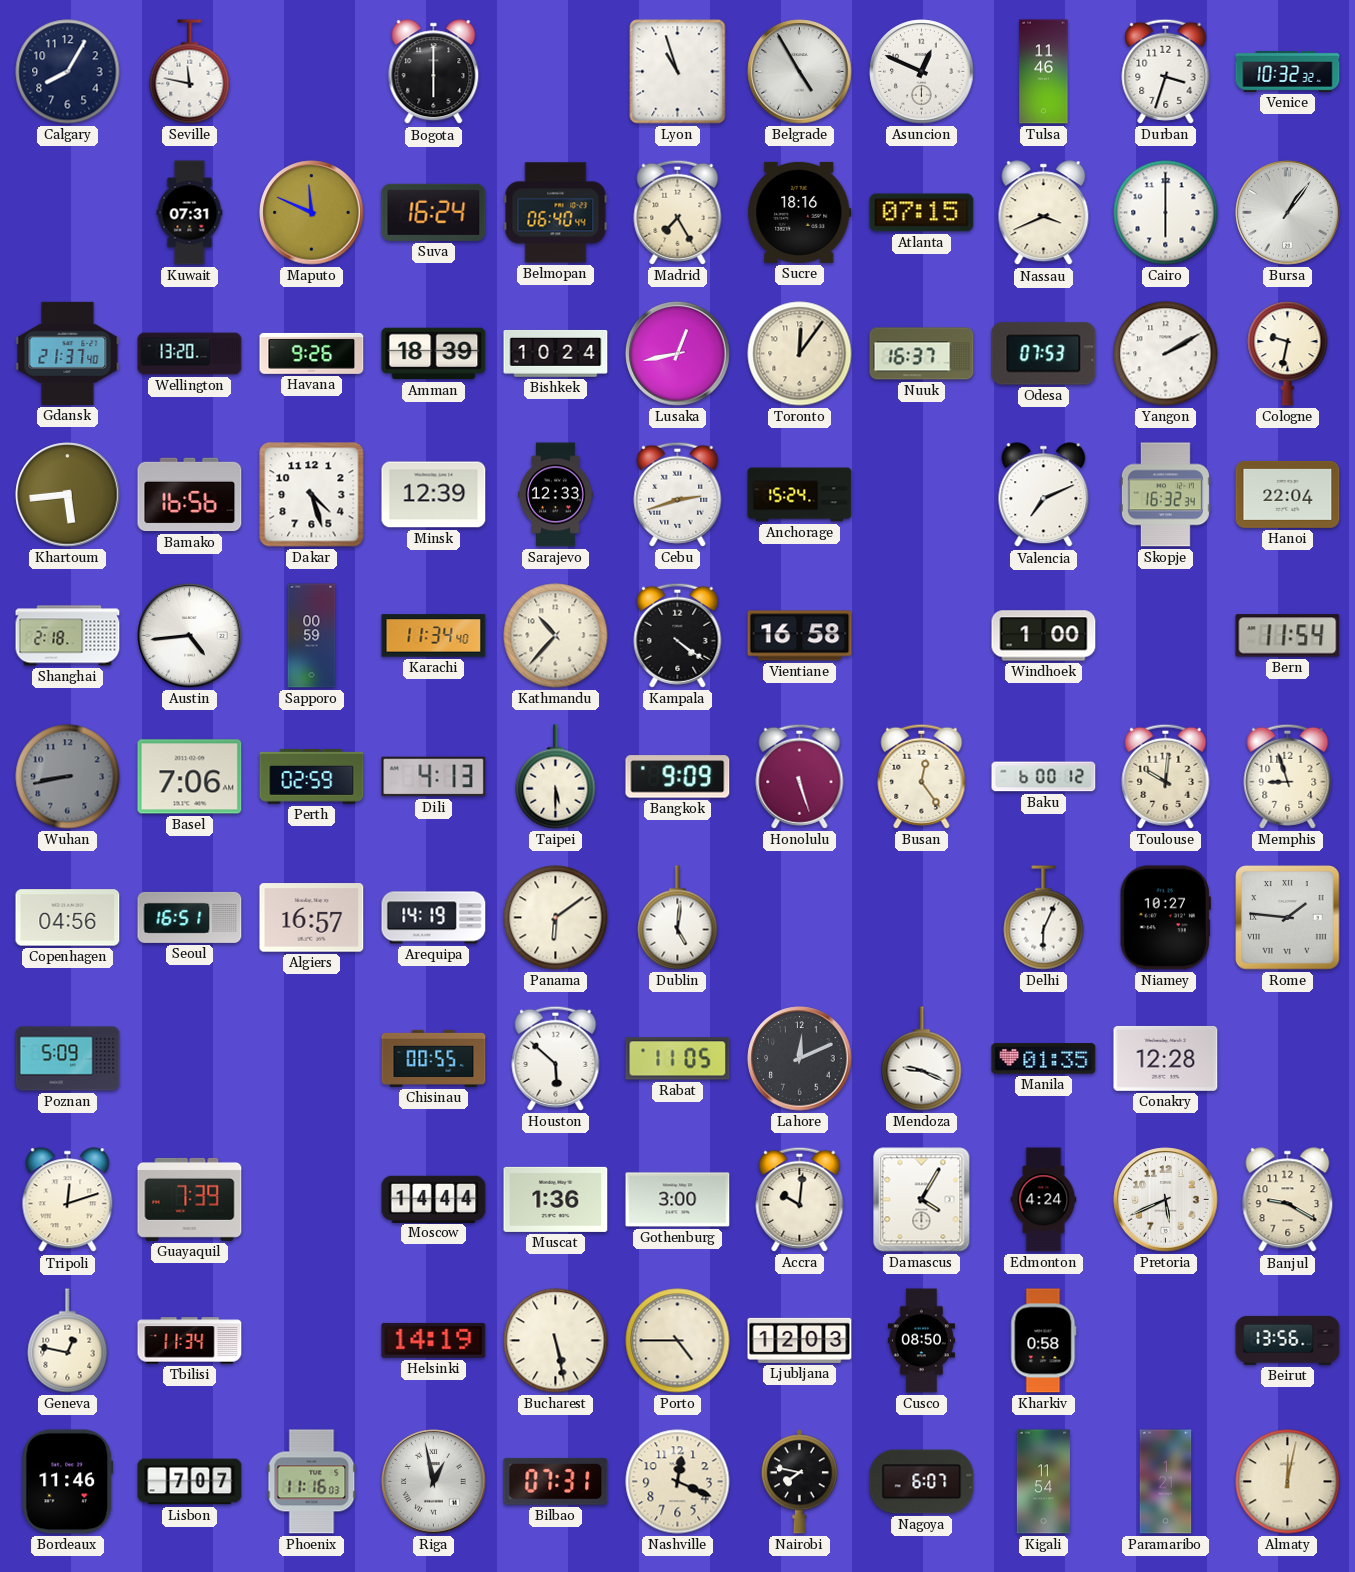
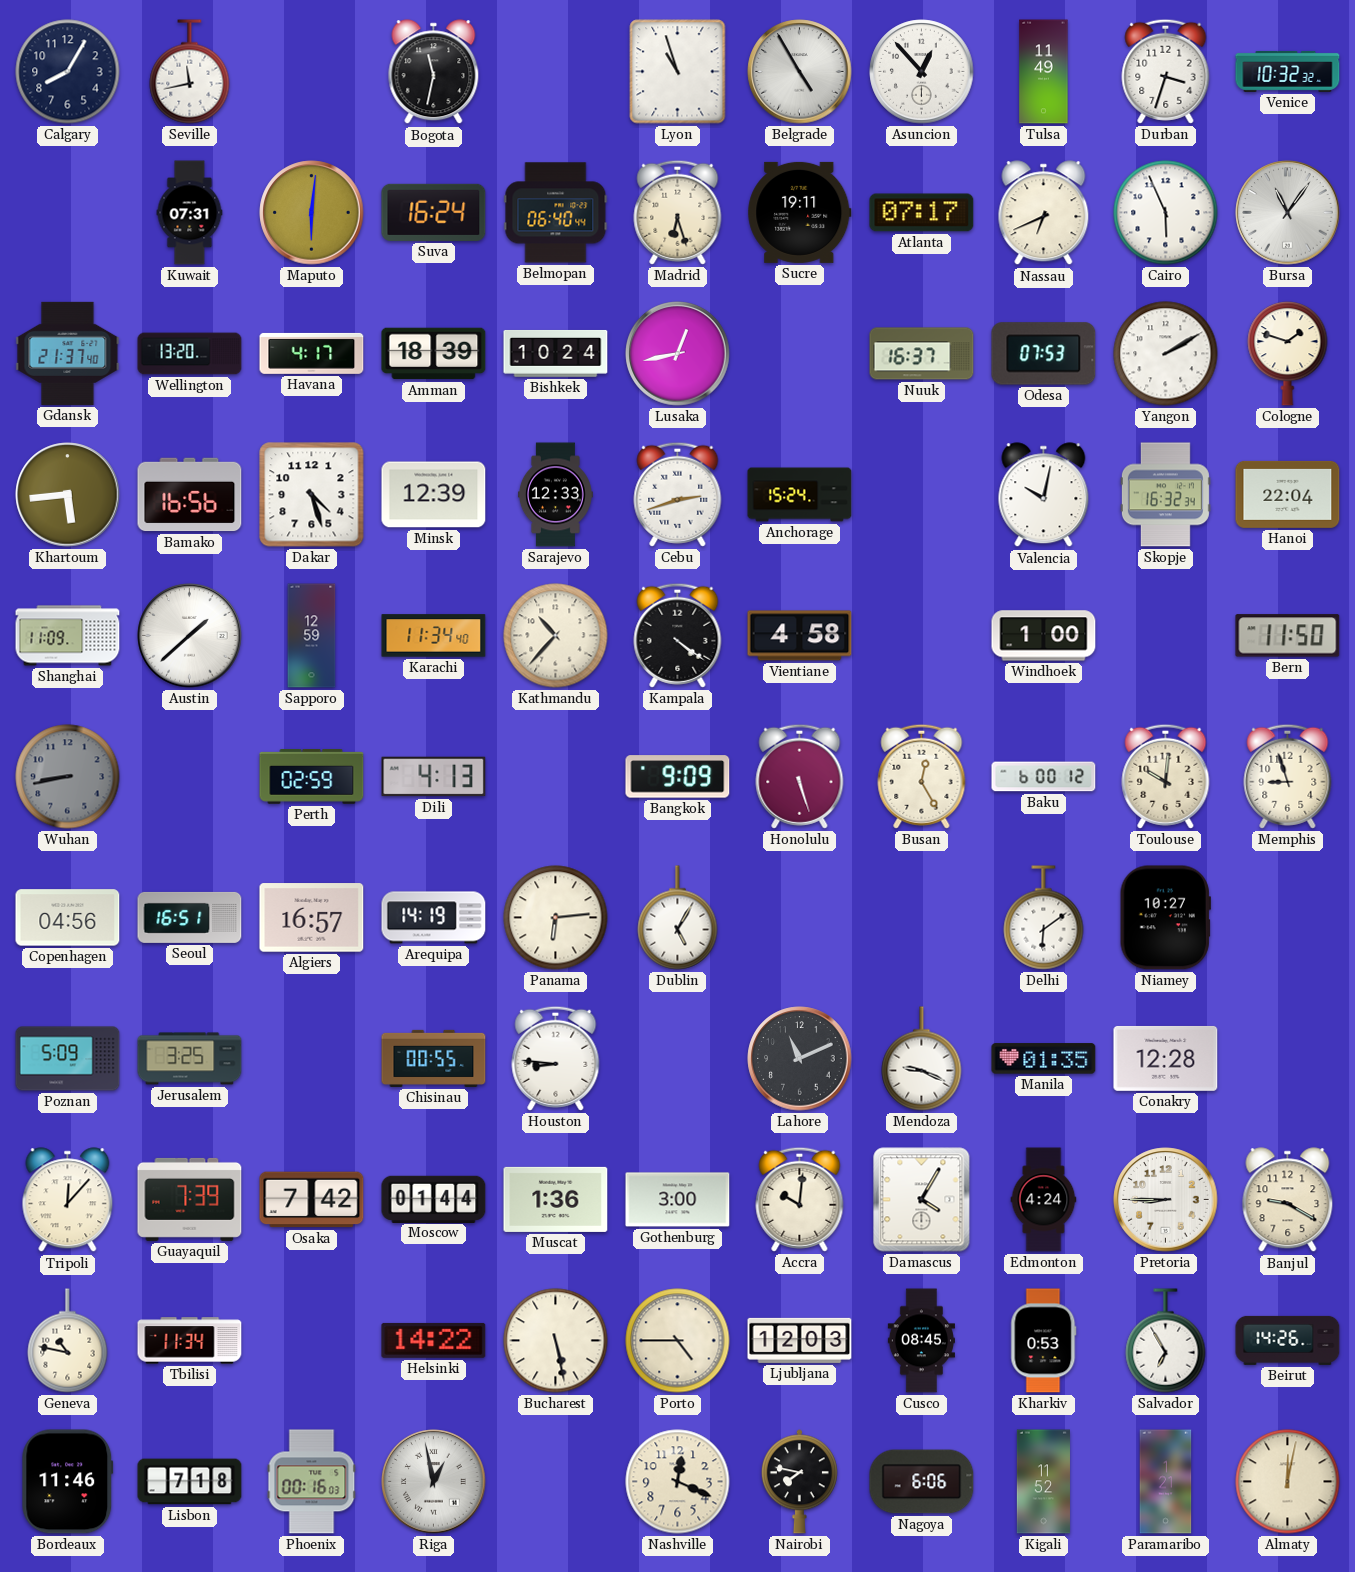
Seville: 11:47 -> 11:43
Bogota: 6:00 -> 11:32
Asuncion: 12:49 -> 12:53
Tulsa: 11:46 -> 11:49
Maputo: 11:49 -> 6:01
Madrid: 7:25 -> 6:27
Sucre: 18:16 -> 19:11
Atlanta: 07:15 -> 07:17
Nassau: 3:41 -> 6:41
Cairo: 6:00 -> 5:56
Bursa: 1:06 -> 11:06
Havana: 9:26 -> 4:17
Toronto: 12:06 -> none
Cologne: 9:32 -> 1:48
Valencia: 7:11 -> 10:02
Shanghai: 2:18 -> 11:09
Austin: 4:44 -> 1:38
Sapporo: 00:59 -> 12:59
Vientiane: 16:58 -> 4:58
Bern: 11:54 -> 11:50
Basel: 7:06 -> none
Taipei: 5:30 -> none
Busan: 12:24 -> 12:25
Panama: 6:09 -> 6:14
Dublin: 5:01 -> 5:05
Delhi: 6:04 -> 6:09
Rome: 1:46 -> none
Jerusalem: none -> 3:25
Houston: 5:52 -> 8:46
Rabat: 11:05 -> none
Lahore: 12:11 -> 11:11
Tripoli: 12:12 -> 12:07
Osaka: none -> 7:42
Moscow: 14:44 -> 01:44
Pretoria: 5:41 -> 8:45
Geneva: 12:47 -> 10:47
Helsinki: 14:19 -> 14:22
Cusco: 08:50 -> 08:45
Kharkiv: 0:58 -> 0:53
Salvador: none -> 6:55
Beirut: 13:56 -> 14:26
Lisbon: 7:07 -> 7:18
Phoenix: 11:16 -> 00:16
Bilbao: 07:31 -> none
Nagoya: 6:07 -> 6:06
Kigali: 11:54 -> 11:52
